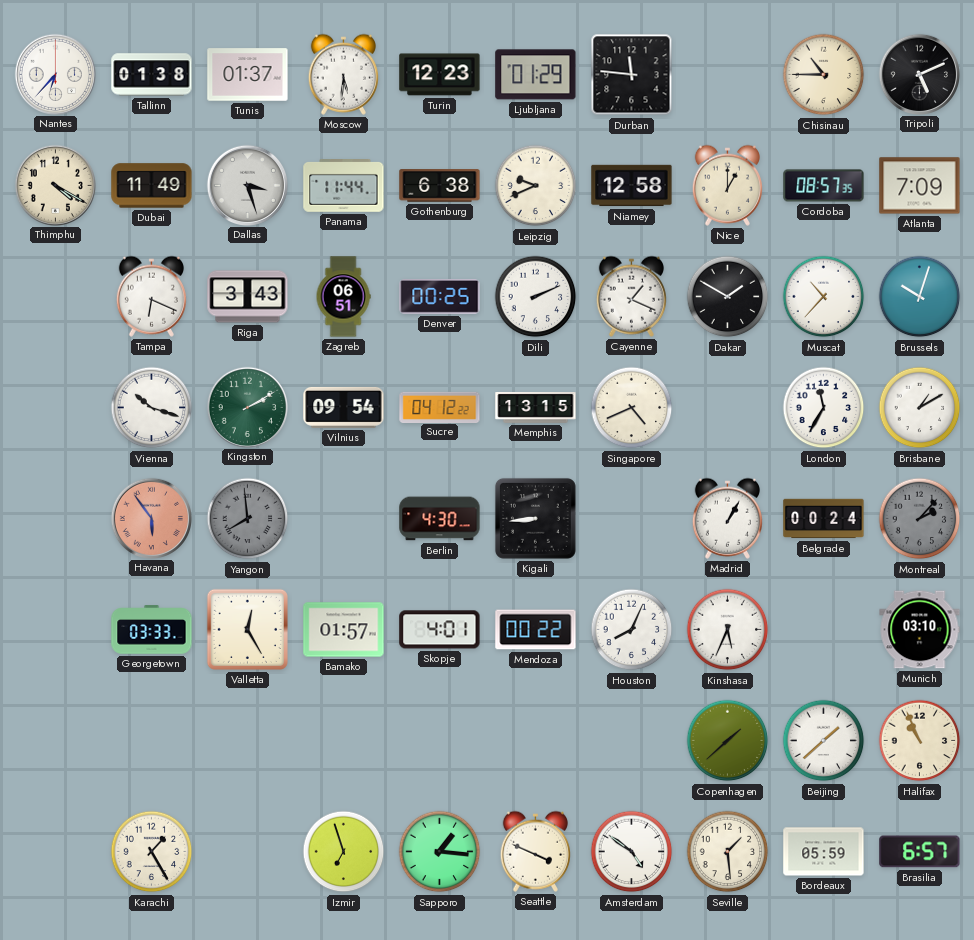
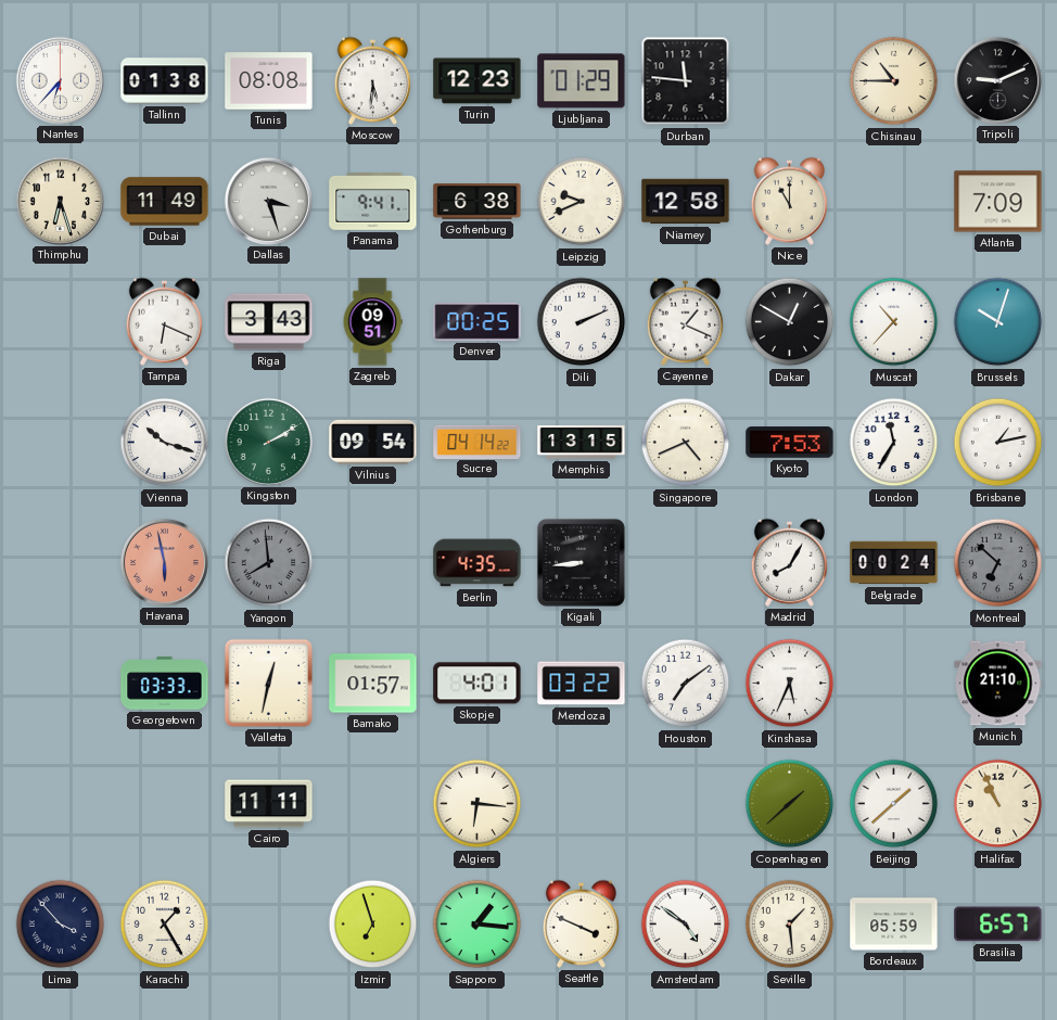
Tunis: 01:37 -> 08:08
Tripoli: 5:11 -> 9:11
Thimphu: 4:20 -> 6:27
Panama: 11:44 -> 9:41
Nice: 1:00 -> 11:00
Cordoba: 08:57 -> none
Zagreb: 06:51 -> 09:51
Dakar: 1:50 -> 12:50
Sucre: 04:12 -> 04:14
Kyoto: none -> 7:53
Brisbane: 1:10 -> 1:13
Havana: 5:54 -> 5:58
Berlin: 4:30 -> 4:35
Madrid: 1:05 -> 8:05
Montreal: 2:07 -> 6:52
Valletta: 12:25 -> 12:32
Mendoza: 00:22 -> 03:22
Houston: 8:04 -> 7:09
Munich: 03:10 -> 21:10
Cairo: none -> 11:11
Algiers: none -> 6:16
Lima: none -> 3:53
